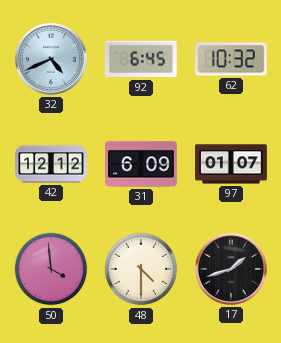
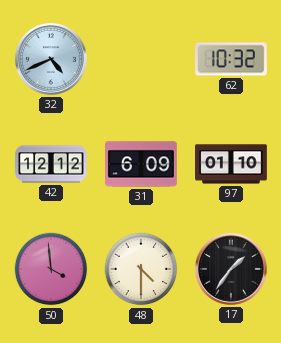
92: 6:45 -> none
97: 01:07 -> 01:10
17: 1:42 -> 1:36
